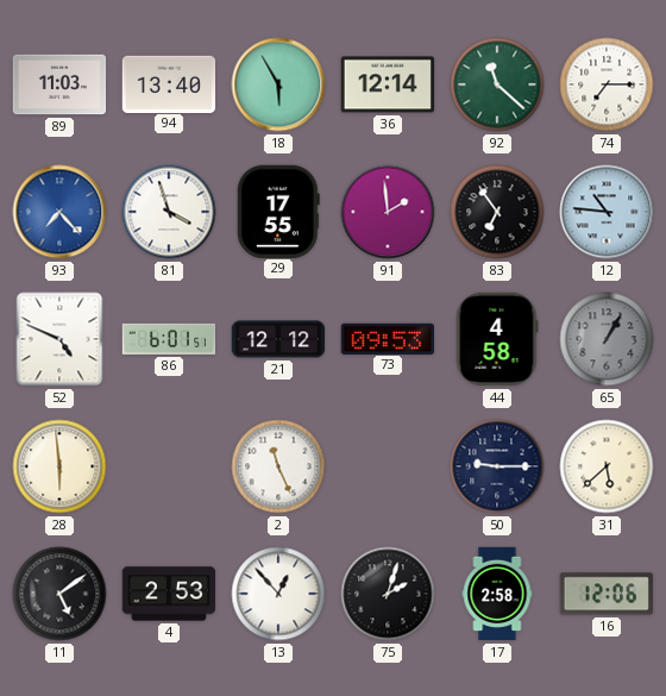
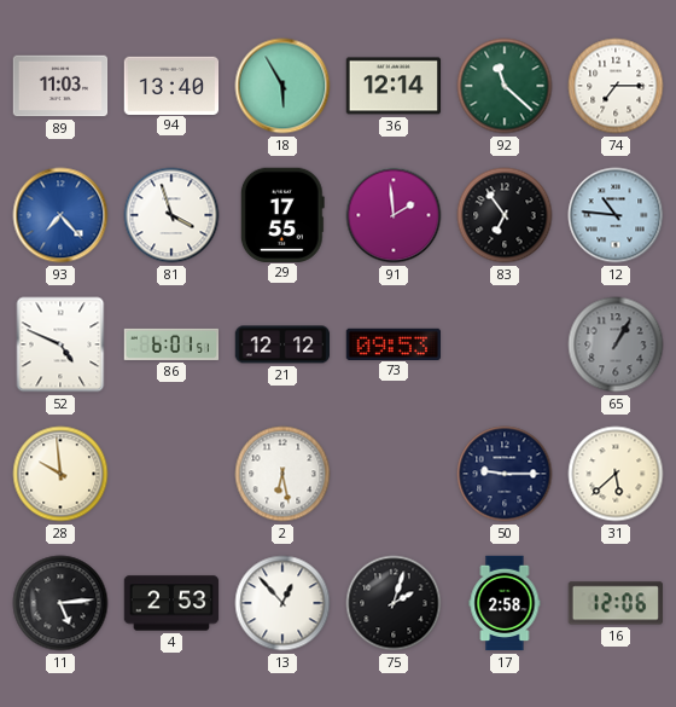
44: 4:58 -> none
28: 5:59 -> 9:59
2: 11:26 -> 6:28
11: 5:09 -> 5:14
